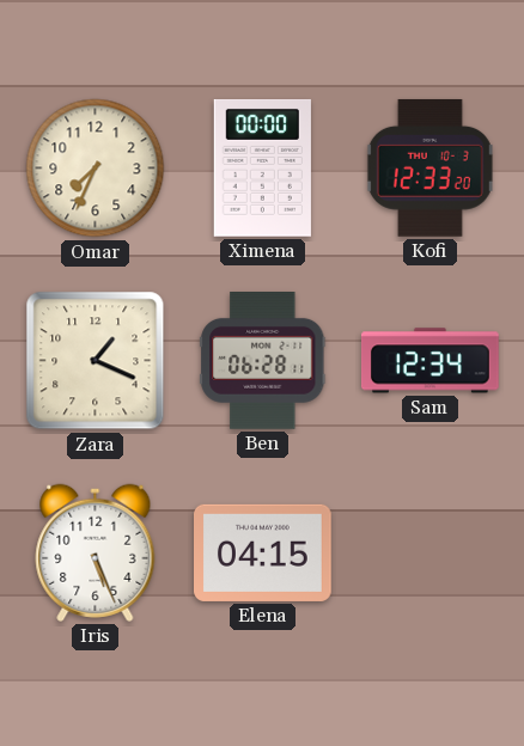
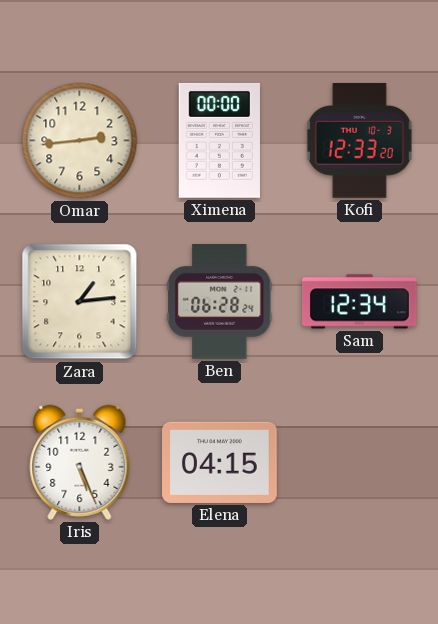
Omar: 7:34 -> 2:44
Zara: 1:19 -> 1:14
Ben: 06:28:11 -> 06:28:24
